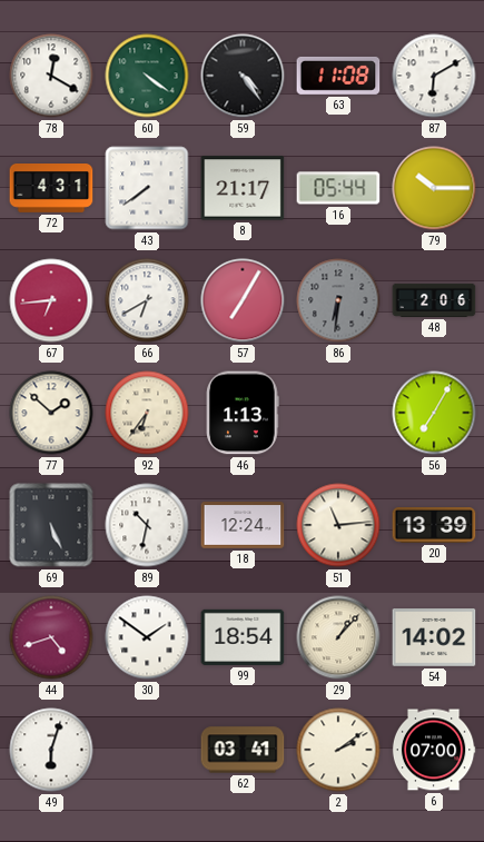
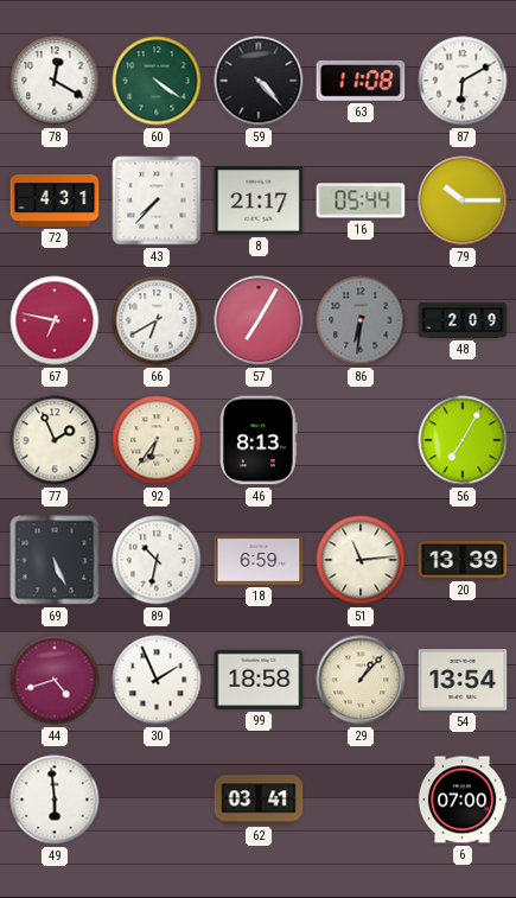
59: 4:24 -> 4:23
43: 7:39 -> 7:37
67: 6:44 -> 6:47
48: 2:06 -> 2:09
77: 1:52 -> 1:56
46: 1:13 -> 8:13
18: 12:24 -> 6:59
30: 1:51 -> 1:56
99: 18:54 -> 18:58
54: 14:02 -> 13:54
49: 6:03 -> 5:59
2: 2:09 -> none
